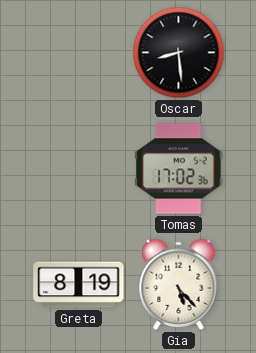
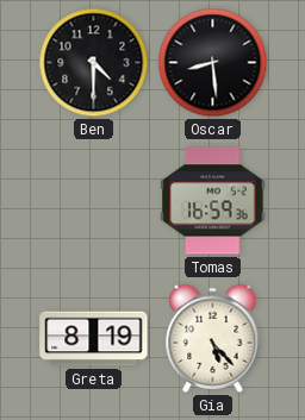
Ben: none -> 4:30
Tomas: 17:02 -> 16:59
